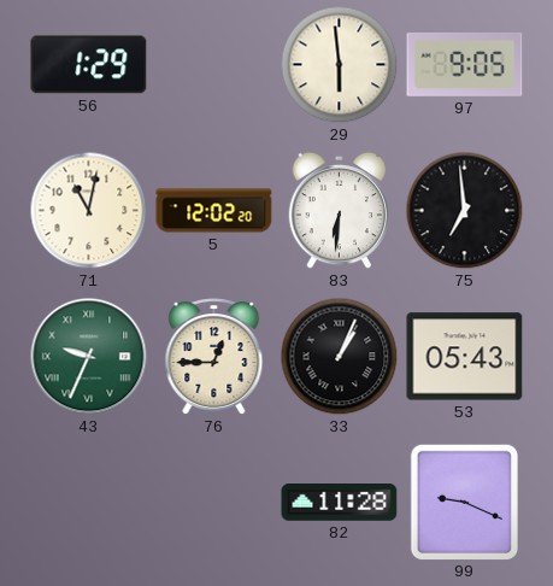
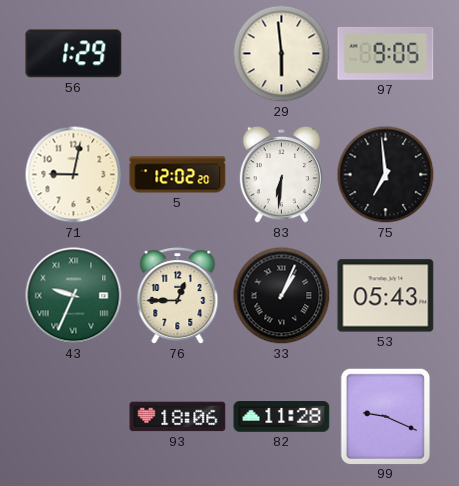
71: 11:02 -> 9:02
93: none -> 18:06
